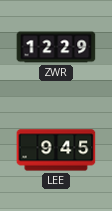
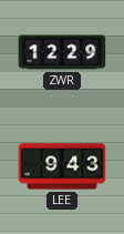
LEE: 9:45 -> 9:43
